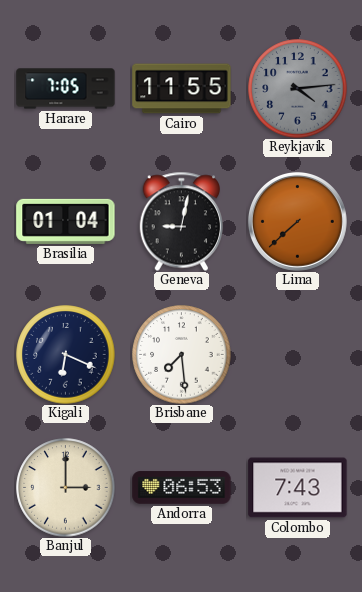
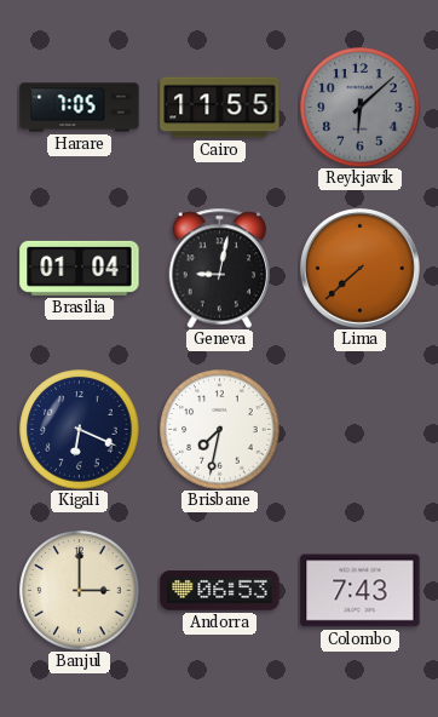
Reykjavik: 4:14 -> 6:08
Brisbane: 7:29 -> 7:32
